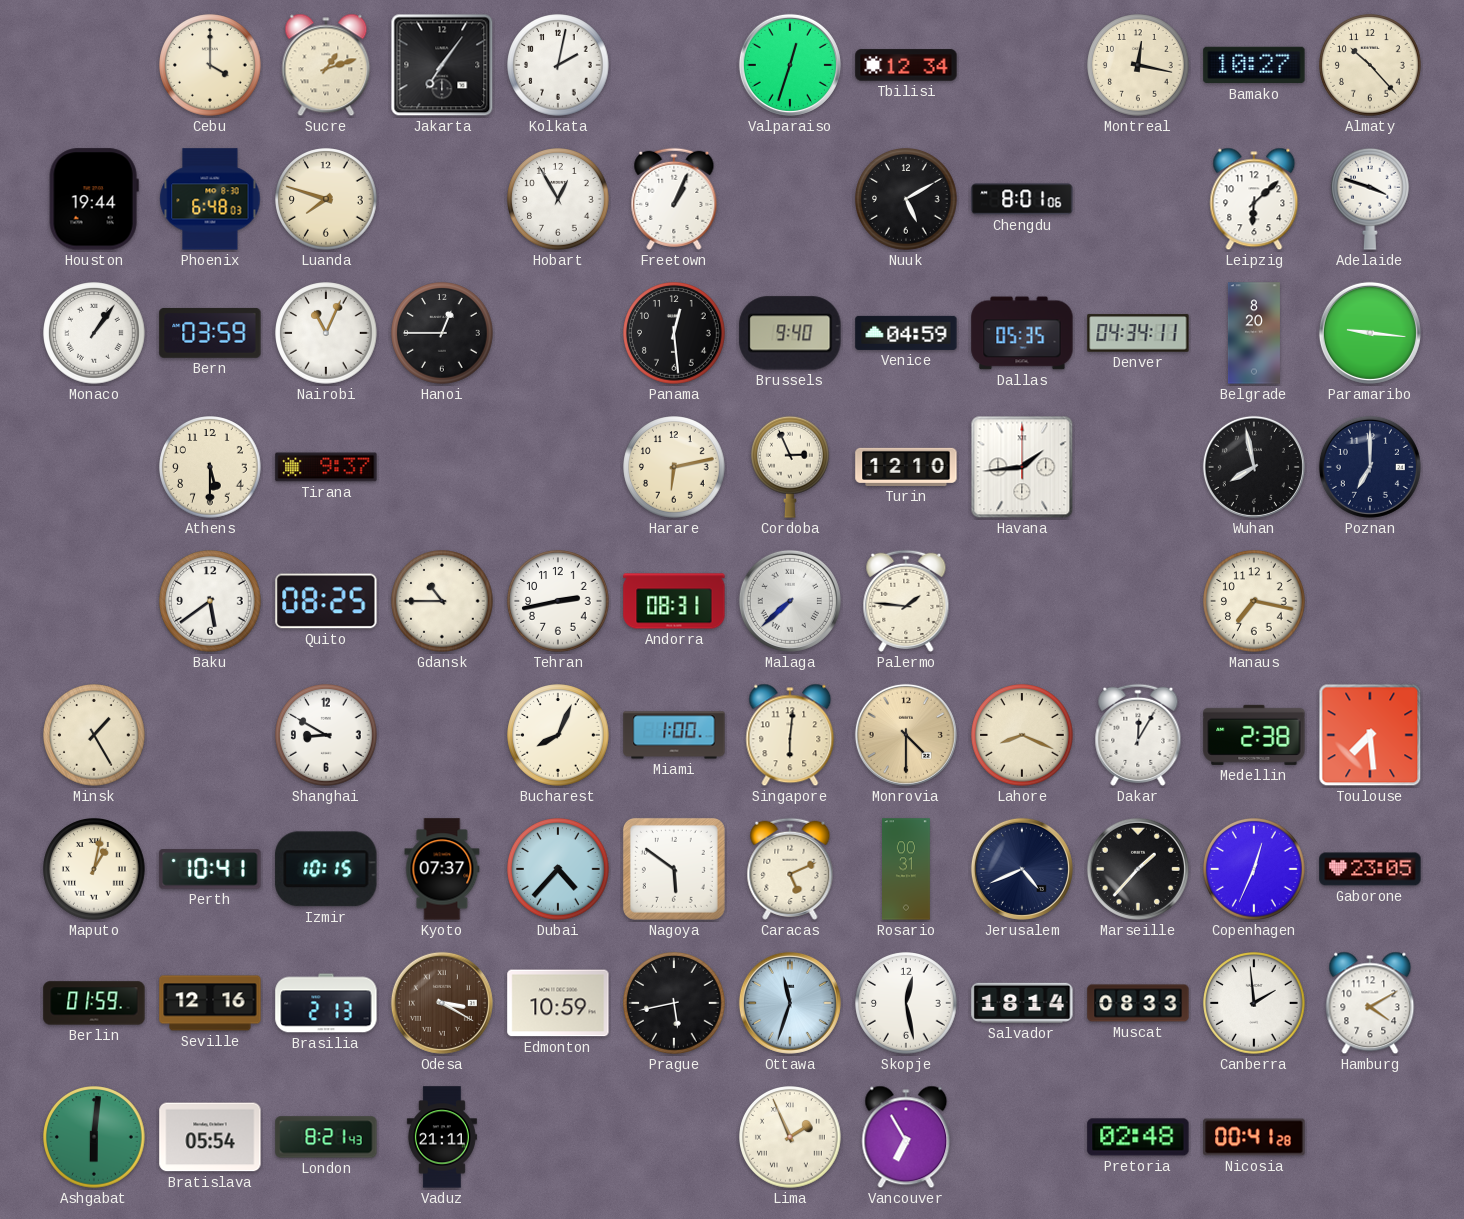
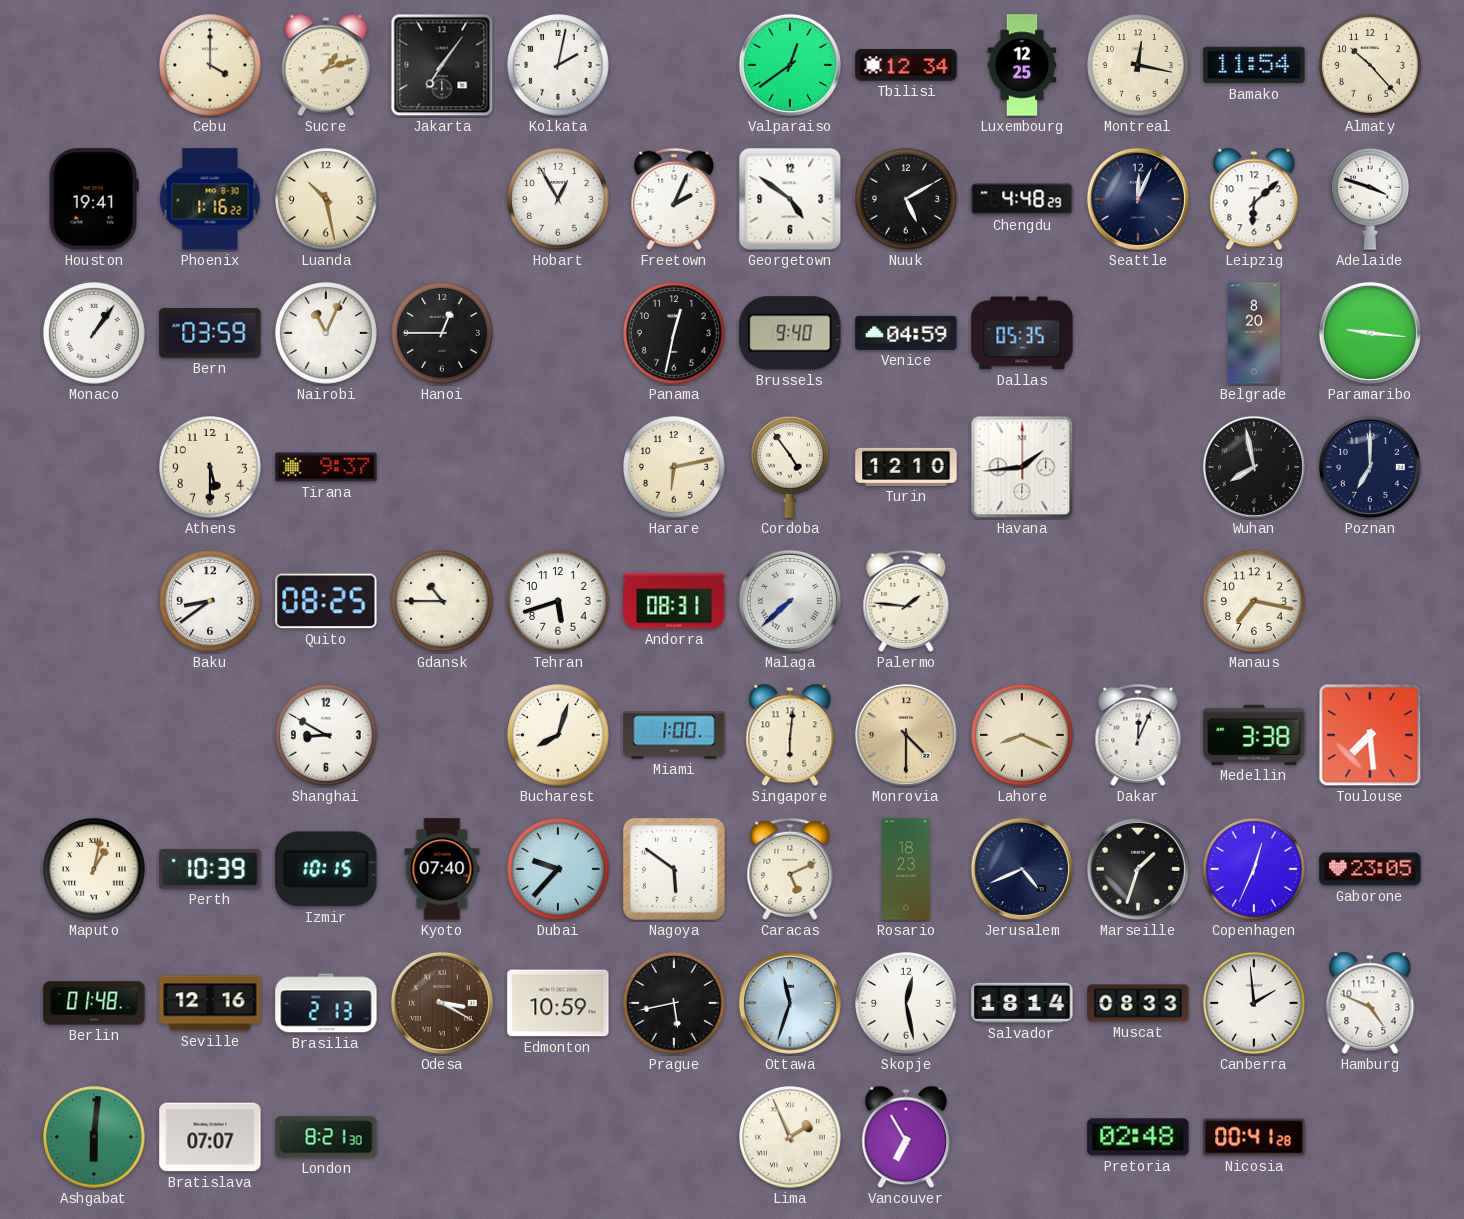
Valparaiso: 12:33 -> 12:39
Luxembourg: none -> 12:25
Bamako: 10:27 -> 11:54
Houston: 19:44 -> 19:41
Phoenix: 6:48 -> 1:16
Luanda: 7:48 -> 10:28
Freetown: 1:04 -> 2:04
Georgetown: none -> 4:51
Chengdu: 8:01 -> 4:48
Seattle: none -> 12:04
Panama: 12:29 -> 12:32
Denver: 04:34 -> none
Cordoba: 2:56 -> 4:54
Baku: 5:39 -> 8:39
Tehran: 2:43 -> 5:42
Minsk: 1:25 -> none
Bucharest: 8:04 -> 8:03
Dakar: 12:05 -> 12:04
Medellin: 2:38 -> 3:38
Perth: 10:41 -> 10:39
Kyoto: 07:37 -> 07:40
Dubai: 4:37 -> 9:37
Rosario: 00:31 -> 18:23
Marseille: 1:37 -> 1:33
Berlin: 01:59 -> 01:48
Hamburg: 4:10 -> 4:49
Bratislava: 05:54 -> 07:07
London: 8:21:43 -> 8:21:30
Vaduz: 21:11 -> none
